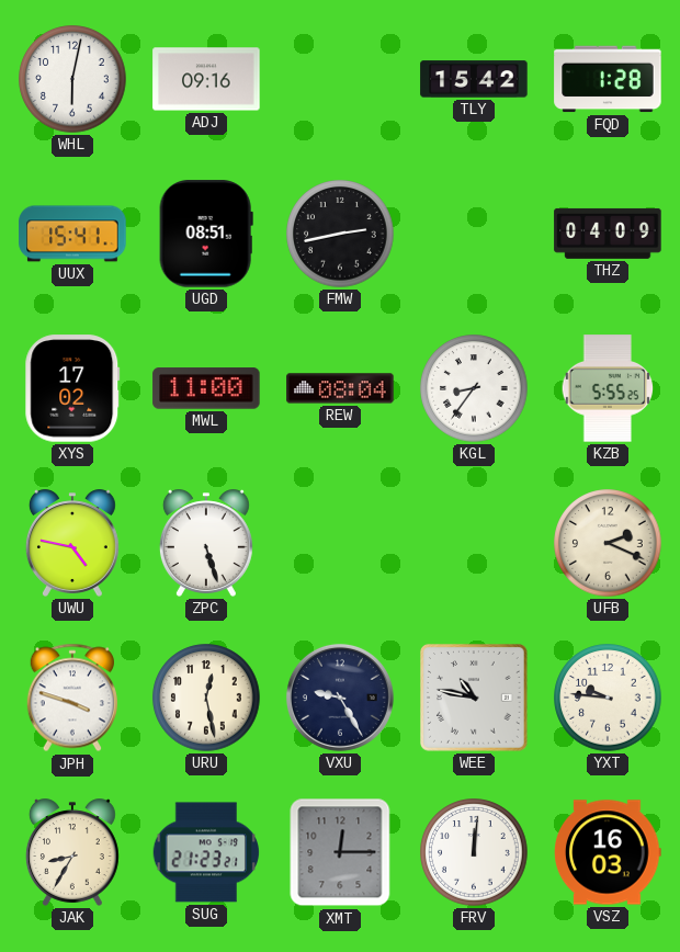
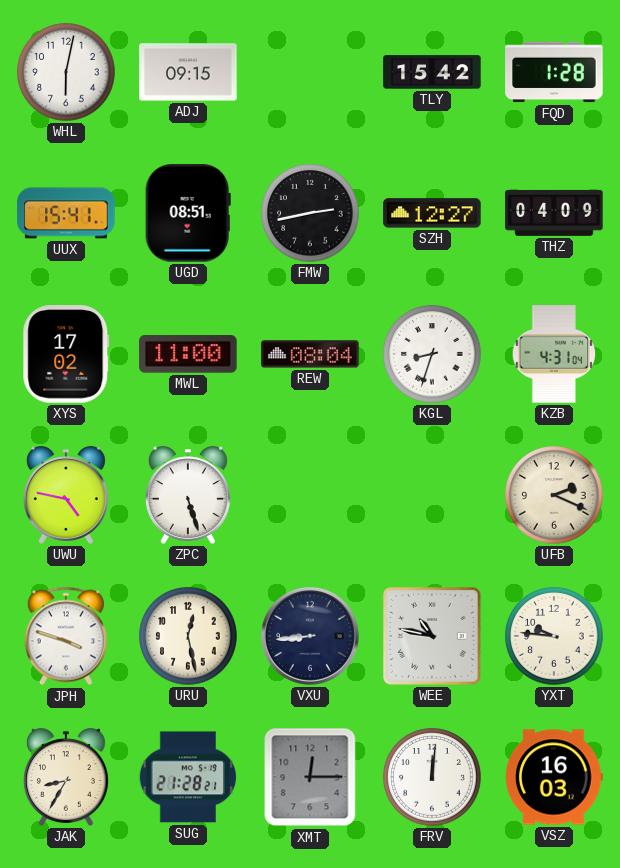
ADJ: 09:16 -> 09:15
SZH: none -> 12:27
KGL: 8:36 -> 8:33
KZB: 5:55 -> 4:31
VXU: 9:25 -> 8:44
SUG: 21:23 -> 21:28
